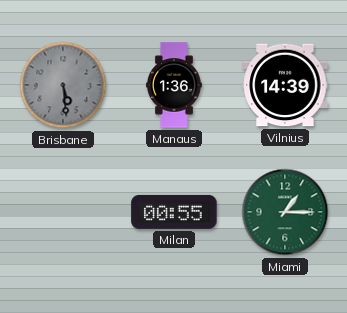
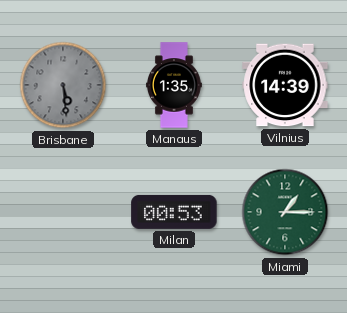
Manaus: 1:36 -> 1:35
Milan: 00:55 -> 00:53
